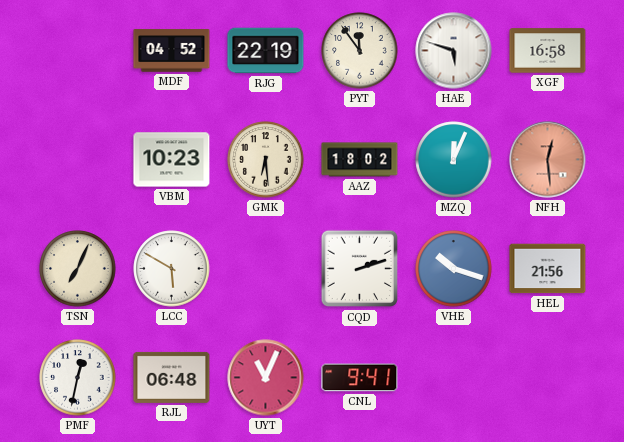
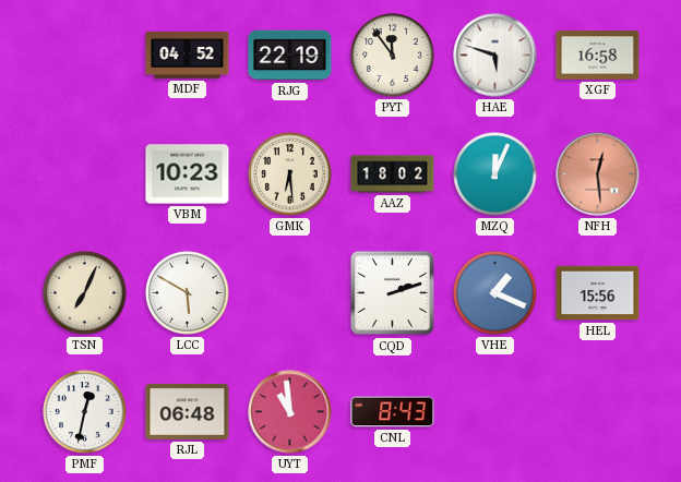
VHE: 10:18 -> 1:19
HEL: 21:56 -> 15:56
UYT: 11:04 -> 10:59
CNL: 9:41 -> 8:43
